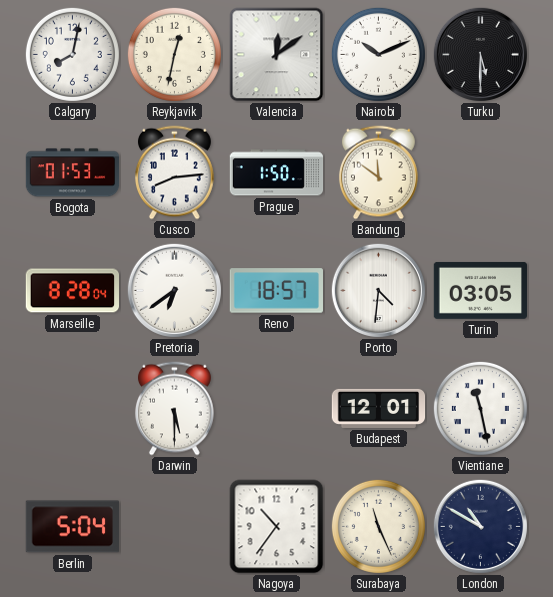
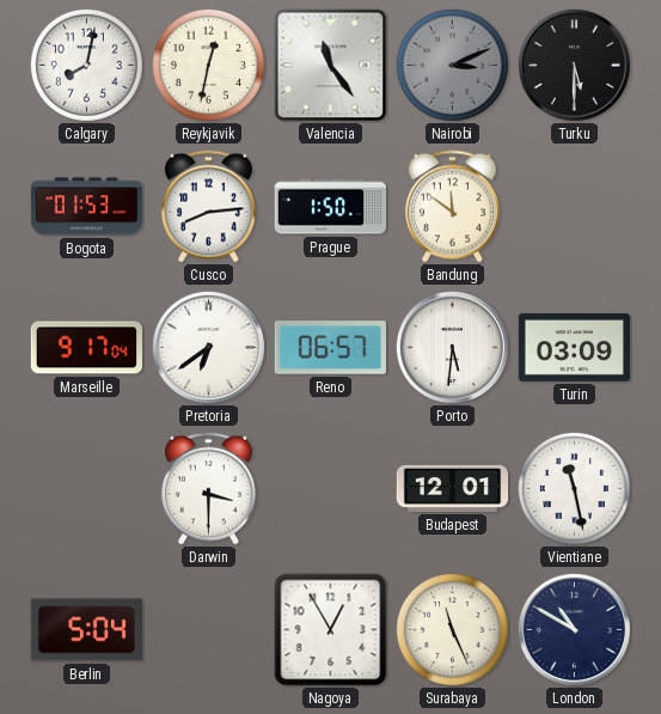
Valencia: 12:09 -> 11:24
Nairobi: 10:11 -> 3:11
Nairobi dial: white -> grey
Marseille: 8:28 -> 9:17
Reno: 18:57 -> 06:57
Porto: 4:31 -> 5:31
Turin: 03:05 -> 03:09
Darwin: 5:30 -> 3:30
Nagoya: 10:36 -> 12:55
